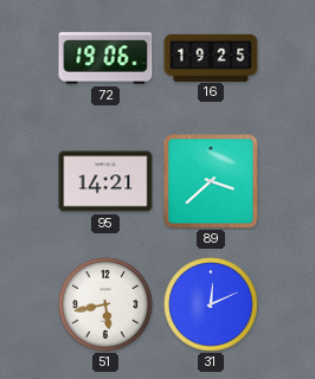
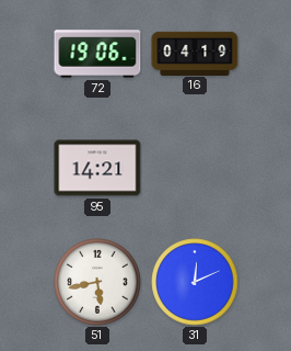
16: 19:25 -> 04:19
89: 3:38 -> none
